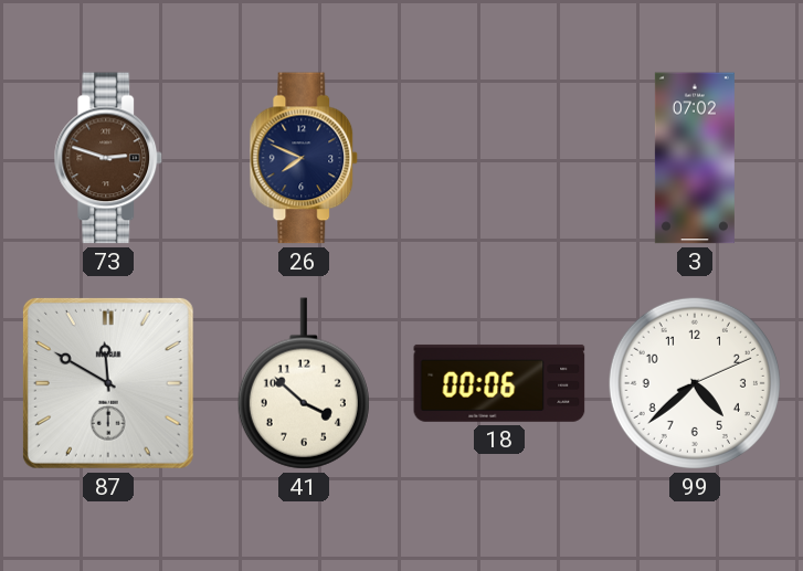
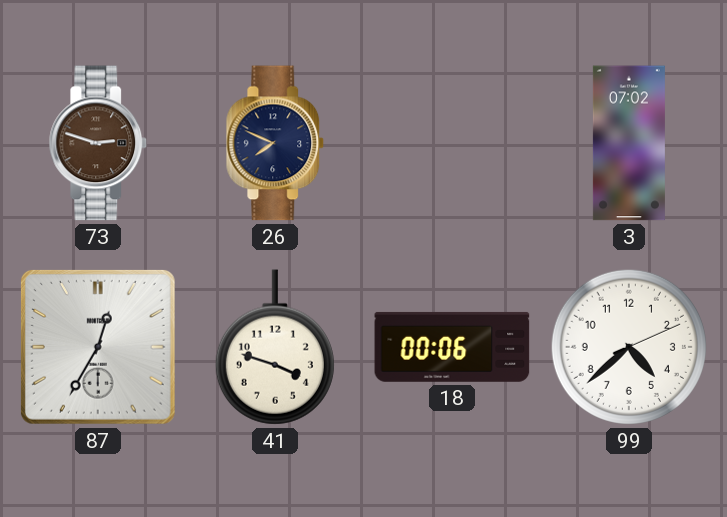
87: 11:50 -> 12:35
41: 3:52 -> 3:48
